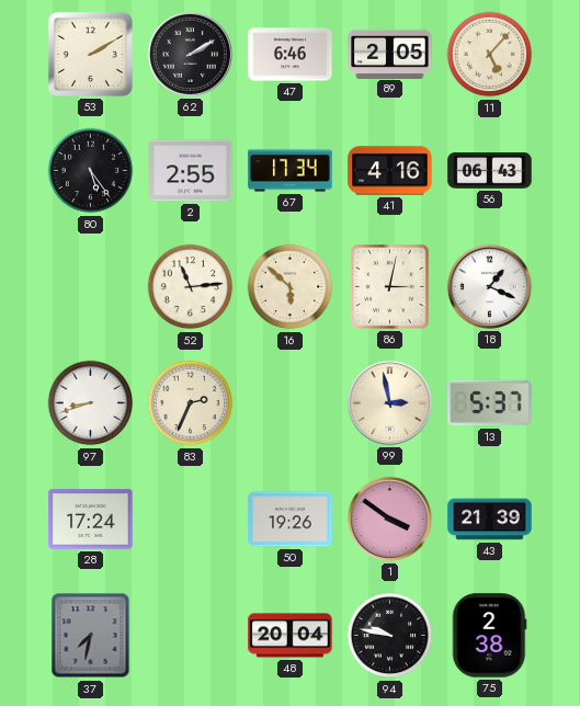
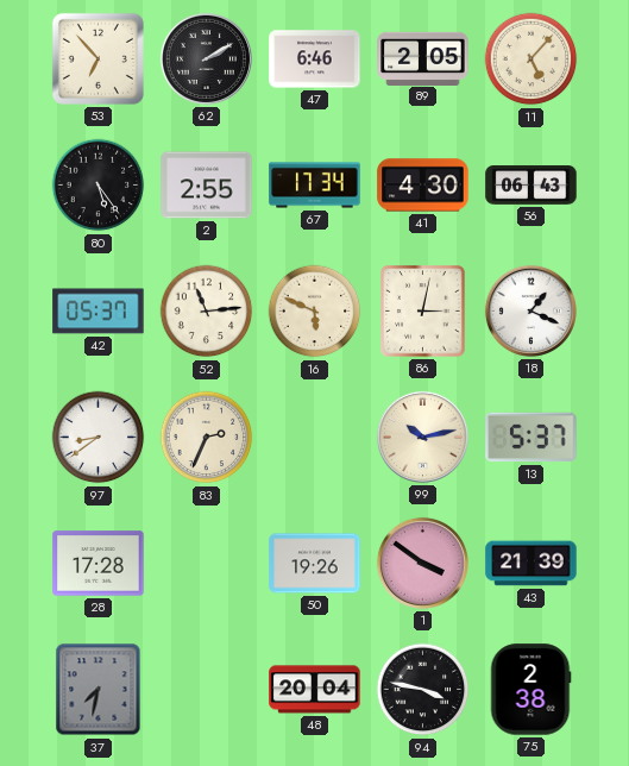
53: 2:10 -> 6:53
41: 4:16 -> 4:30
42: none -> 05:37
16: 5:52 -> 5:49
97: 8:42 -> 8:39
99: 2:58 -> 10:13
28: 17:24 -> 17:28
94: 9:47 -> 3:47
